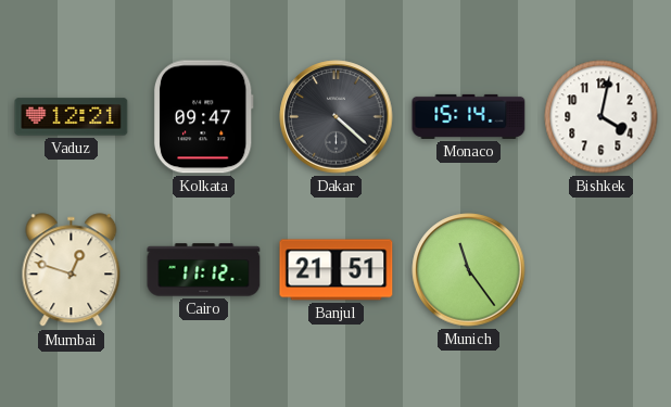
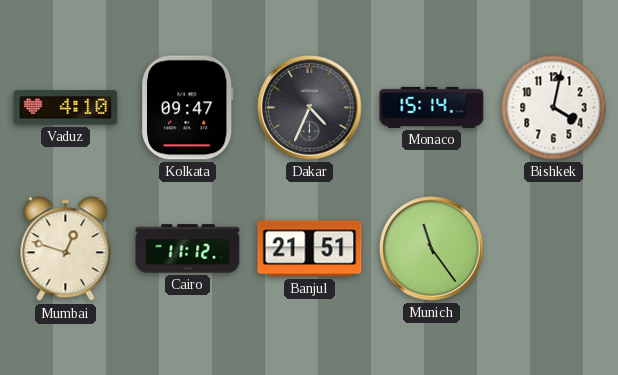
Vaduz: 12:21 -> 4:10
Dakar: 4:22 -> 4:34
